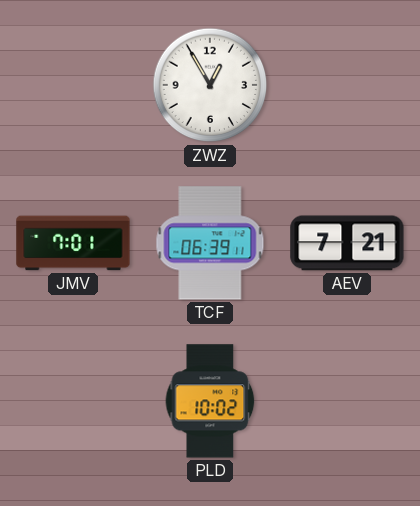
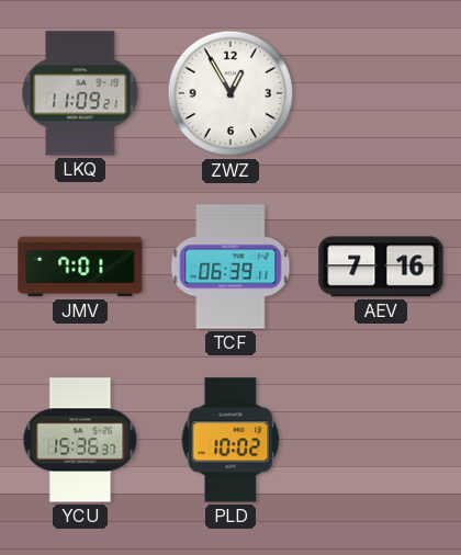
LKQ: none -> 11:09
AEV: 7:21 -> 7:16
YCU: none -> 15:36
